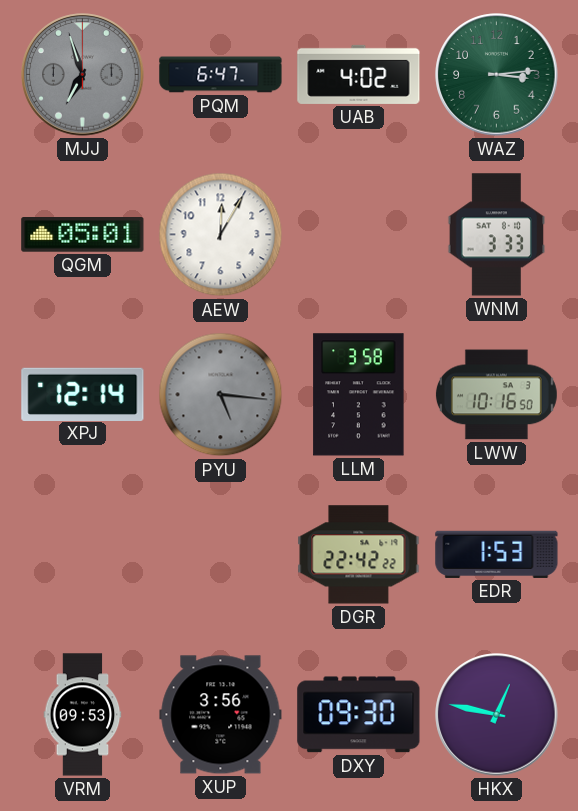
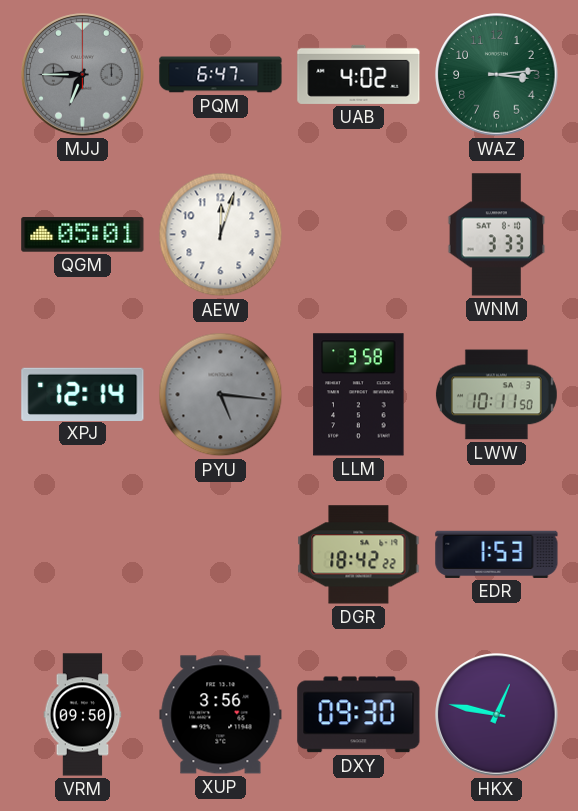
MJJ: 6:57 -> 6:45
AEW: 12:05 -> 12:03
LWW: 10:16 -> 10:11
DGR: 22:42 -> 18:42
VRM: 09:53 -> 09:50
